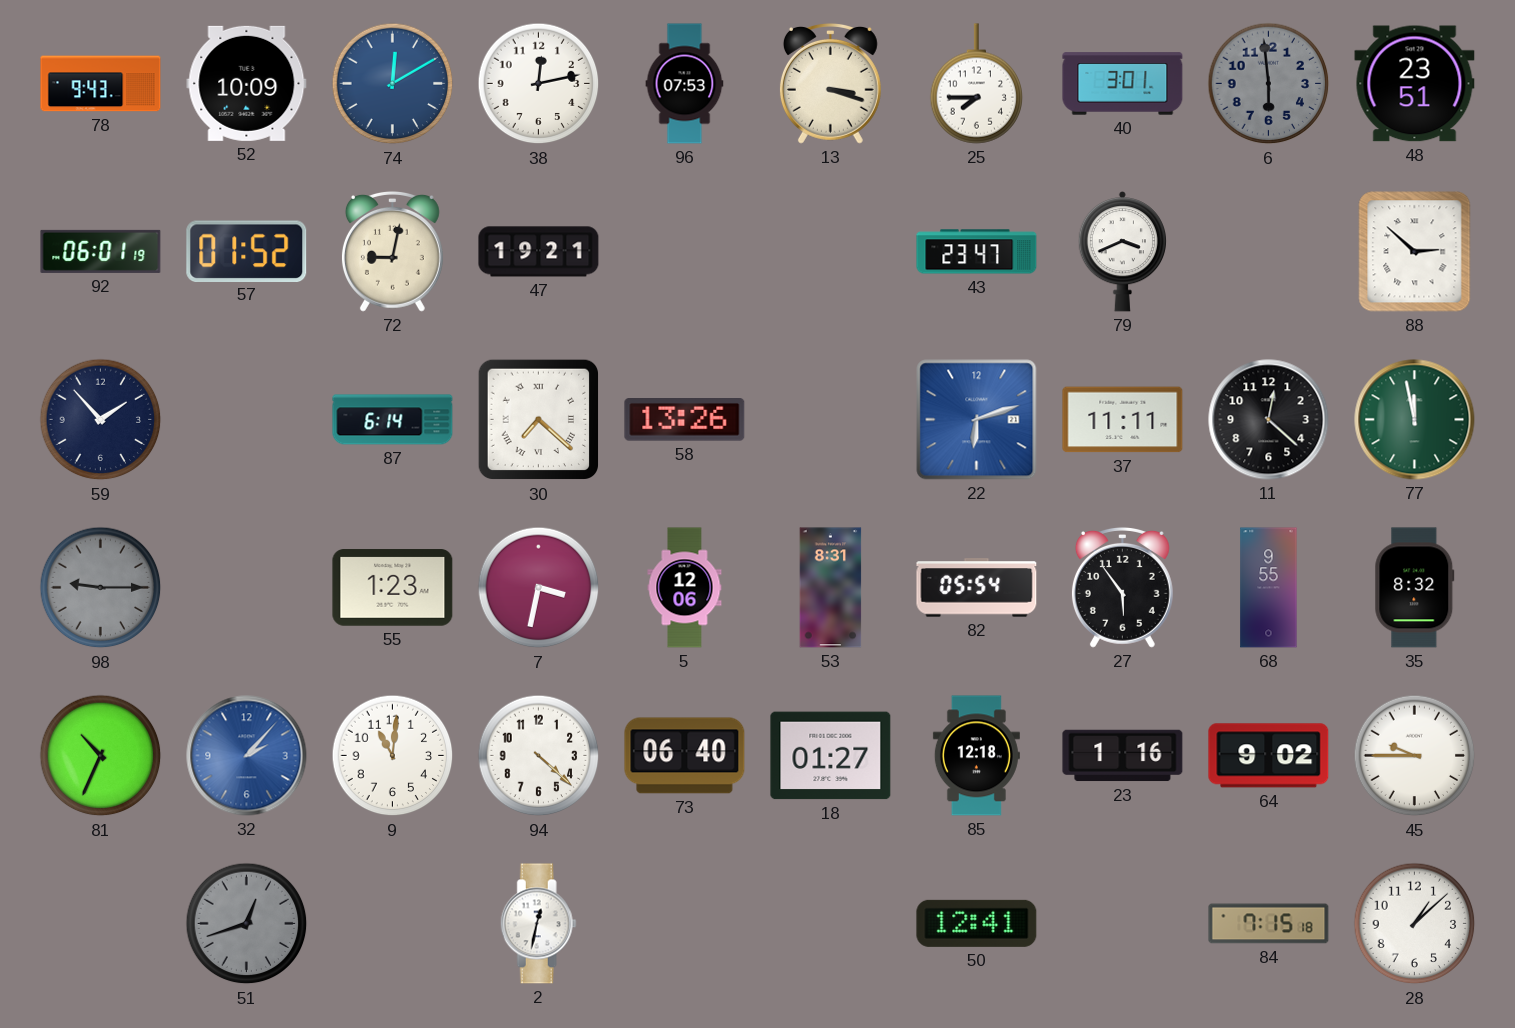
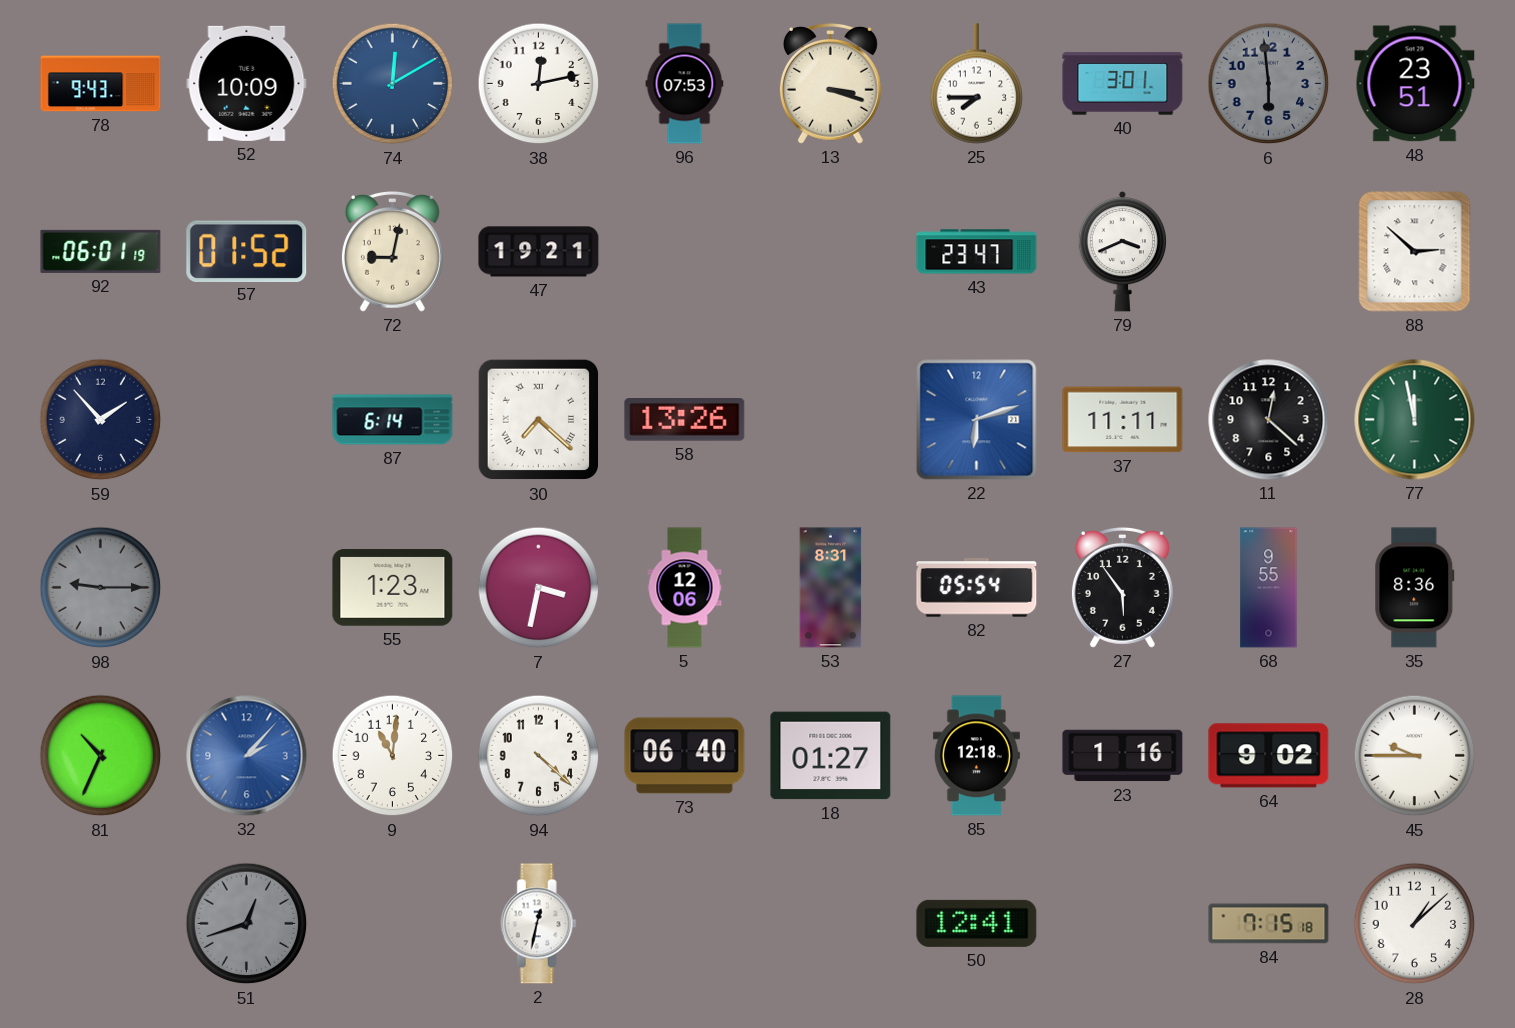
35: 8:32 -> 8:36
